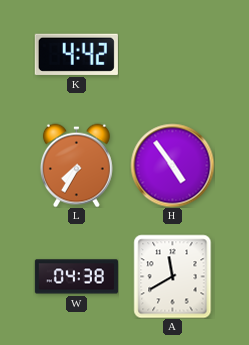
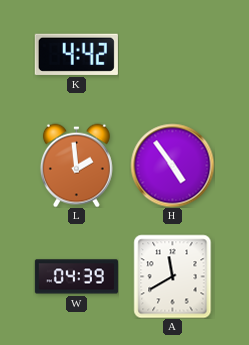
L: 7:35 -> 1:59
W: 04:38 -> 04:39
